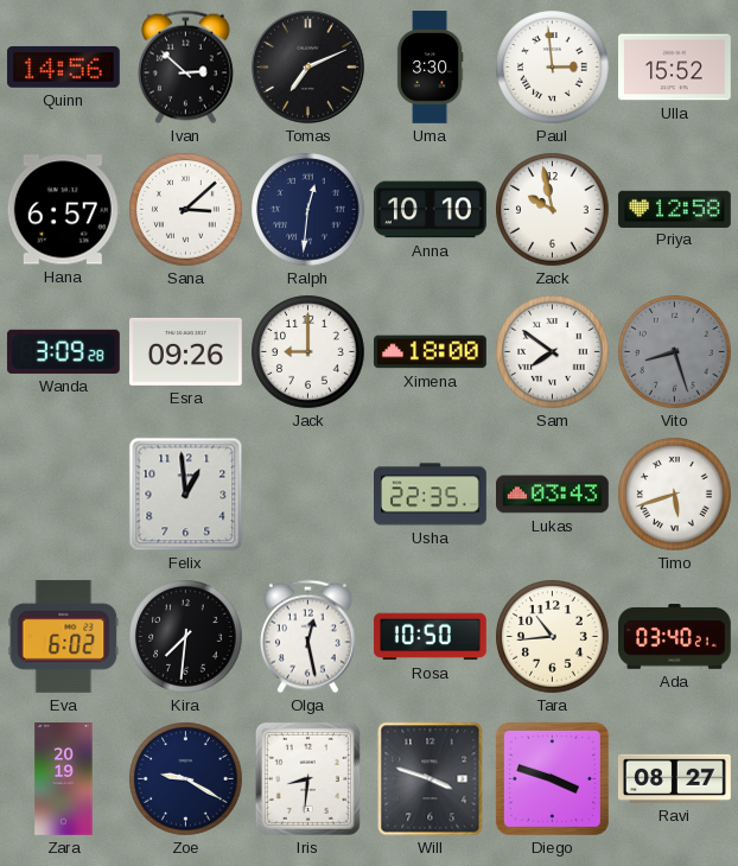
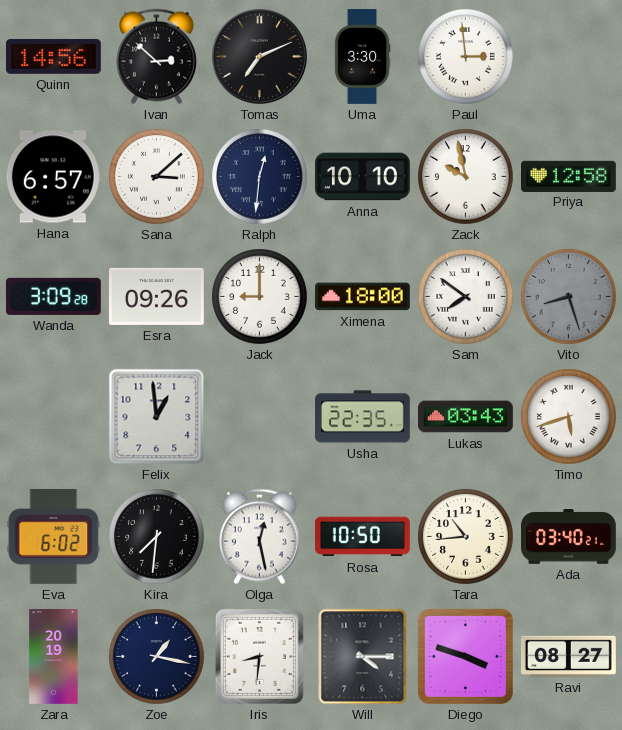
Ulla: 15:52 -> none
Zoe: 9:20 -> 1:17
Will: 3:48 -> 4:15
